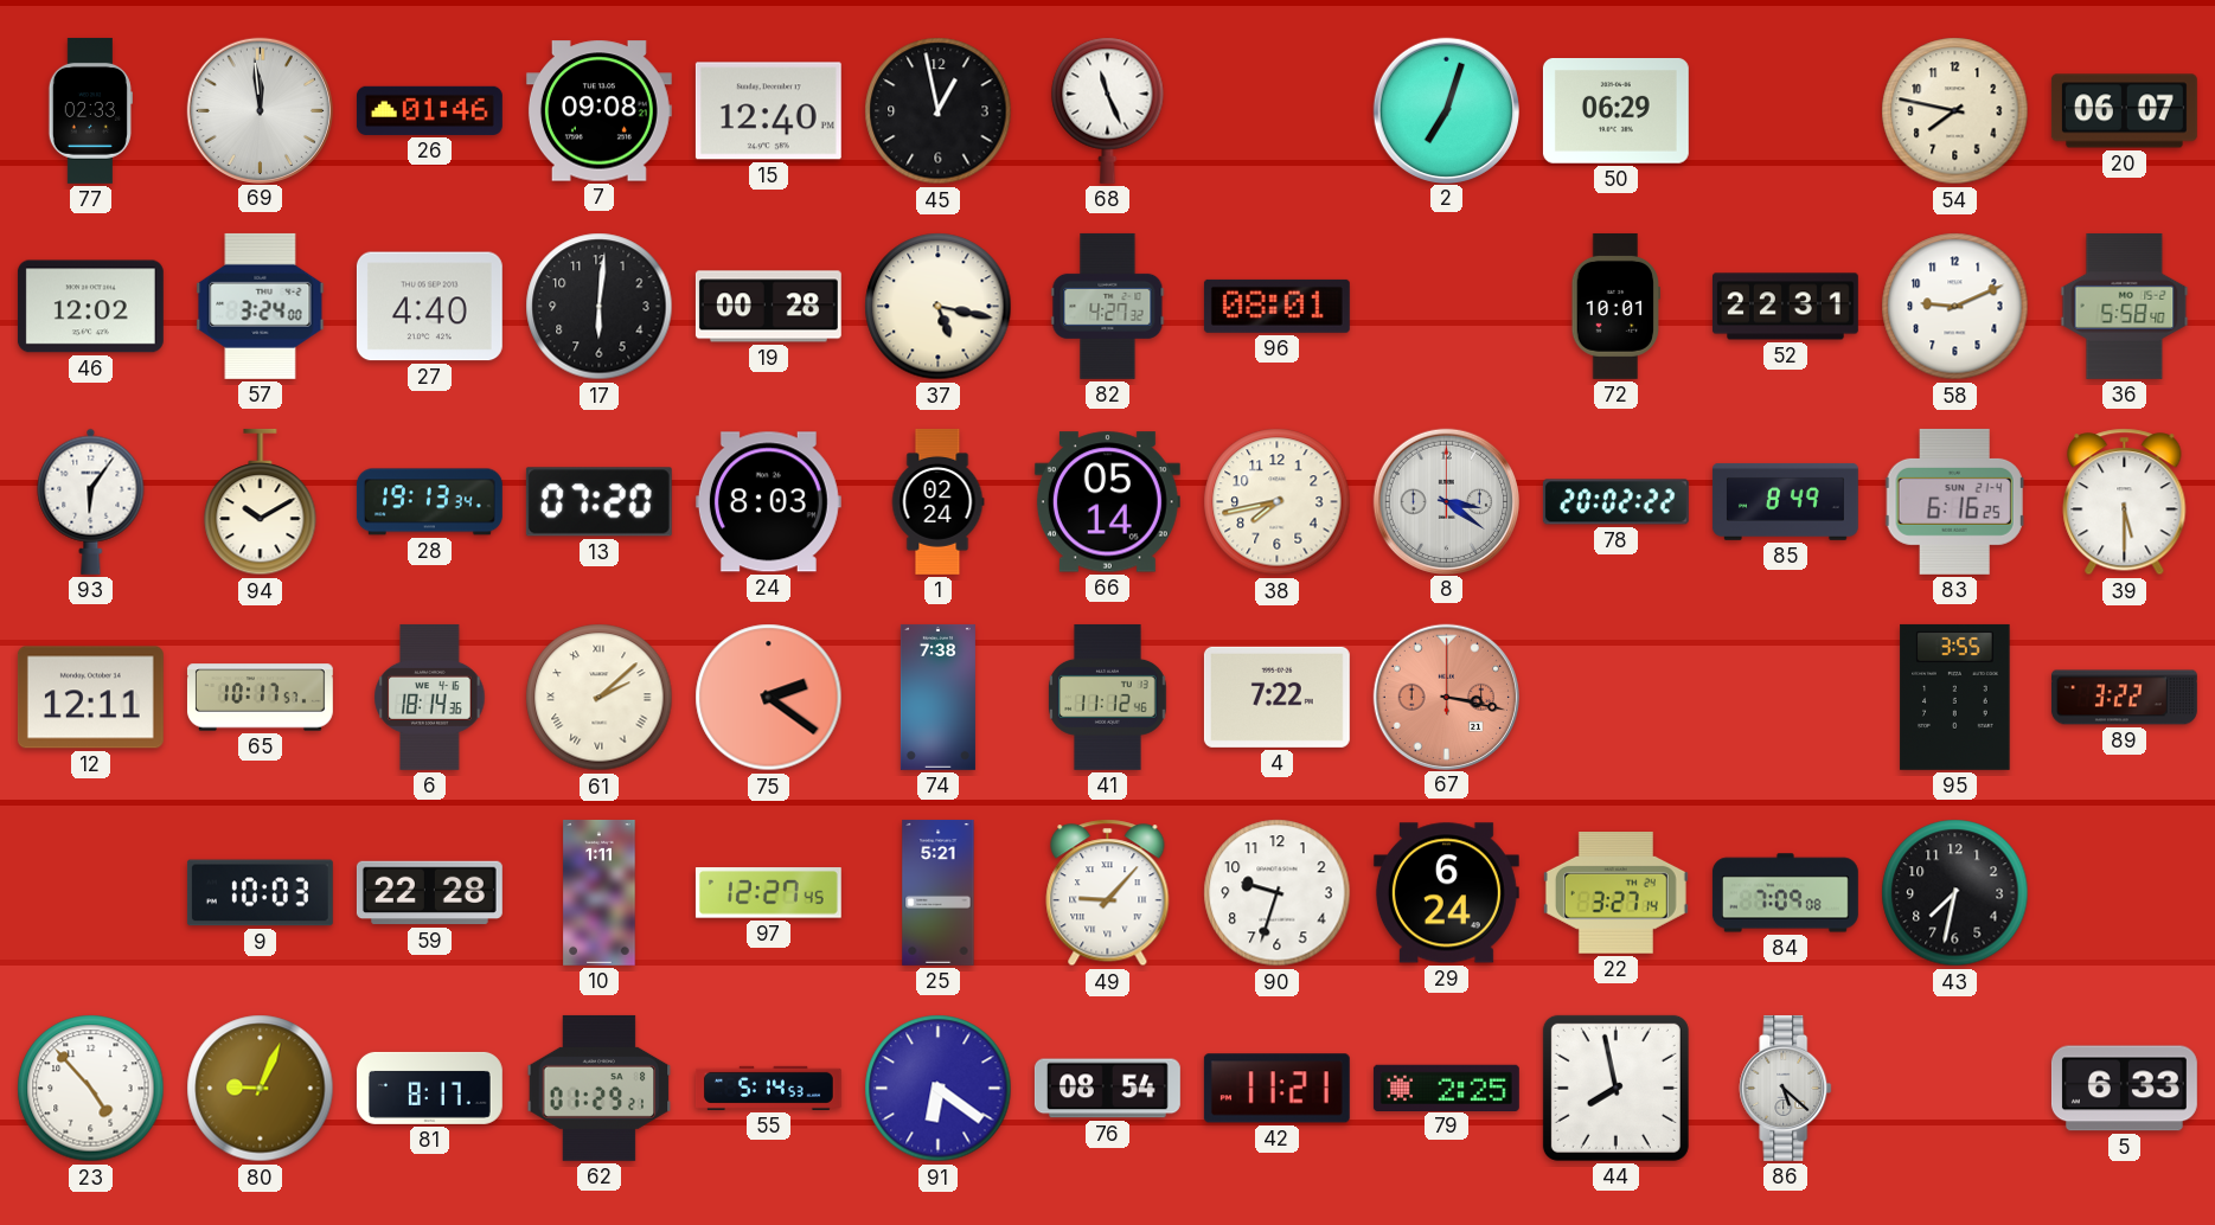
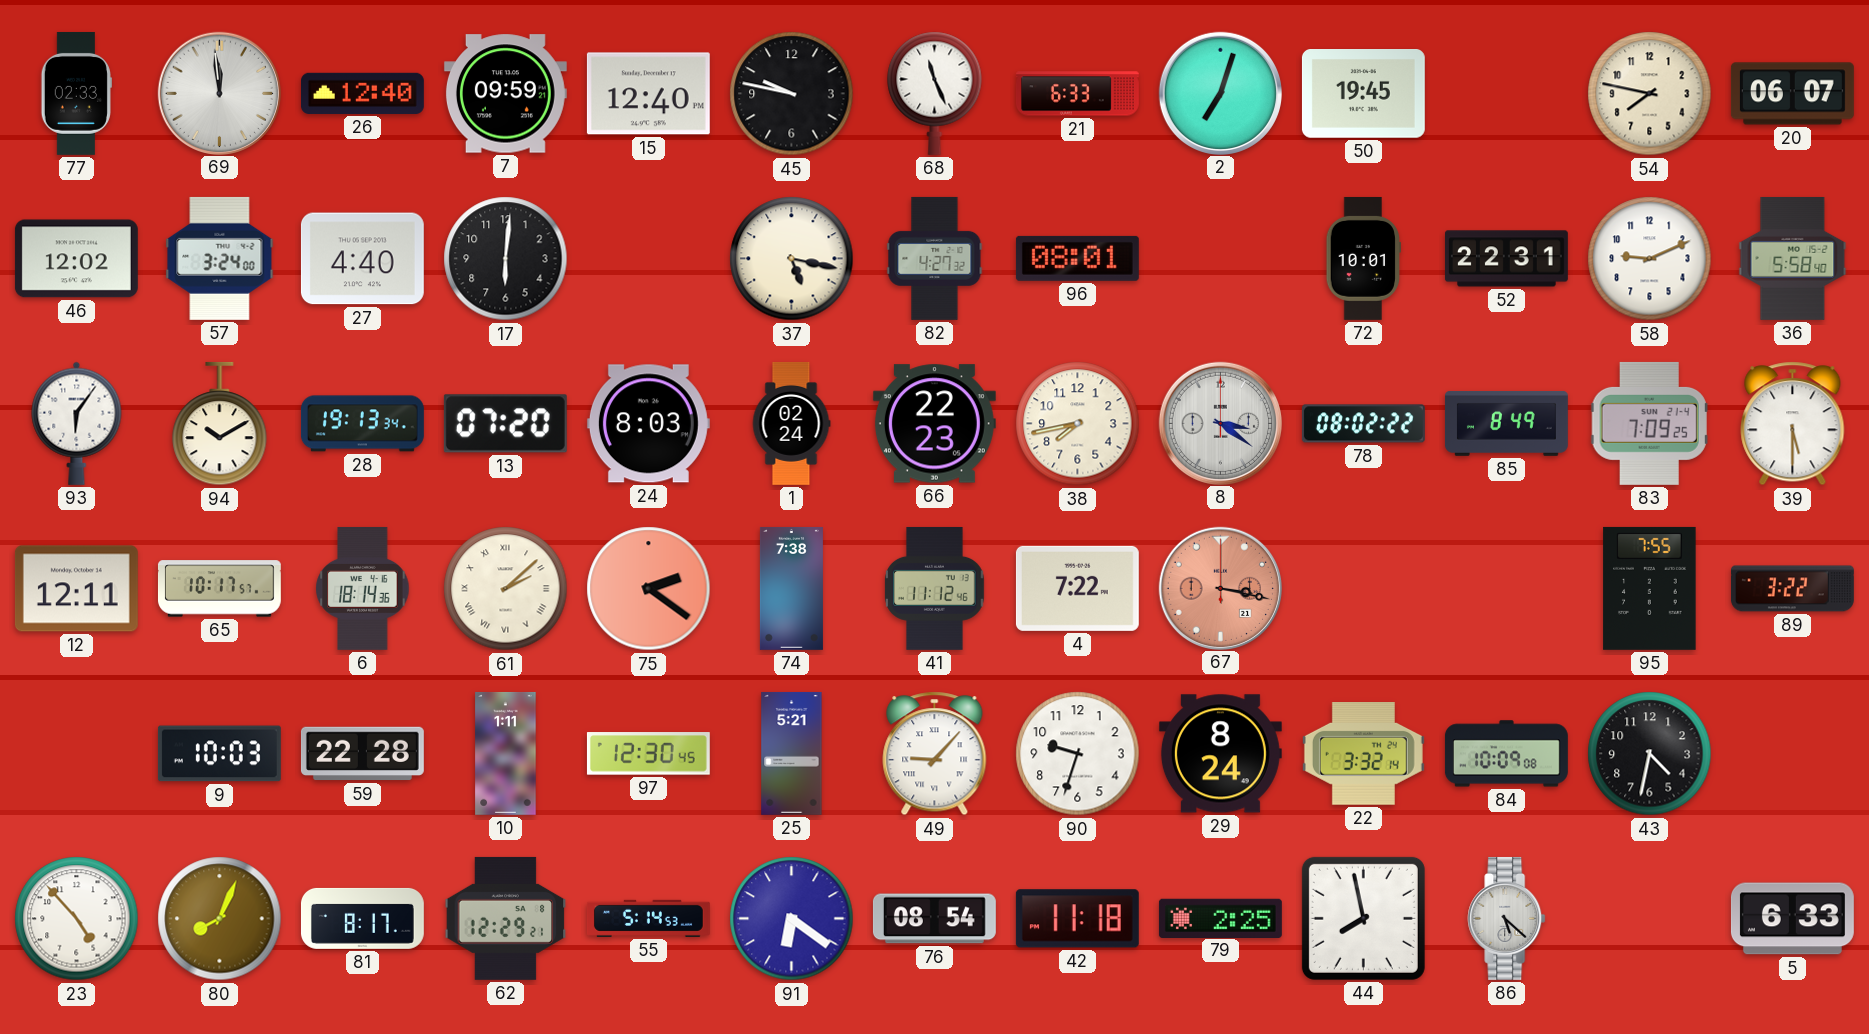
26: 01:46 -> 12:40
7: 09:08 -> 09:59
45: 12:58 -> 9:47
21: none -> 6:33
50: 06:29 -> 19:45
19: 00:28 -> none
66: 05:14 -> 22:23
78: 20:02 -> 08:02
83: 6:16 -> 7:09
95: 3:55 -> 7:55
97: 12:27 -> 12:30
29: 6:24 -> 8:24
22: 3:27 -> 3:32
84: 7:09 -> 10:09
43: 7:32 -> 4:32
80: 9:04 -> 8:04
62: 01:29 -> 12:29
42: 11:21 -> 11:18
